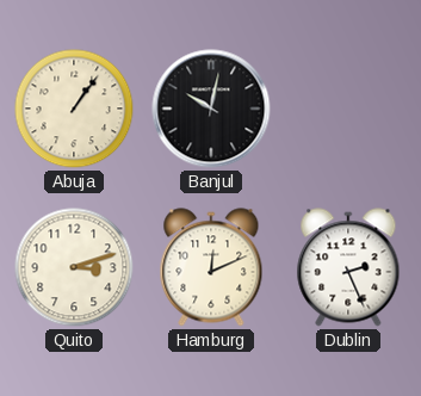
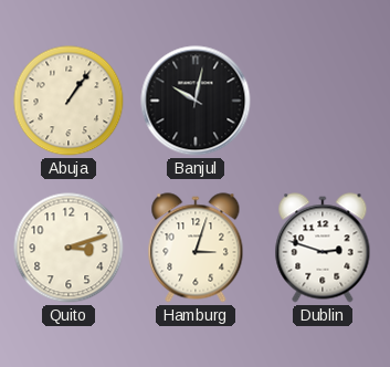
Hamburg: 12:11 -> 3:03
Dublin: 2:26 -> 2:48
